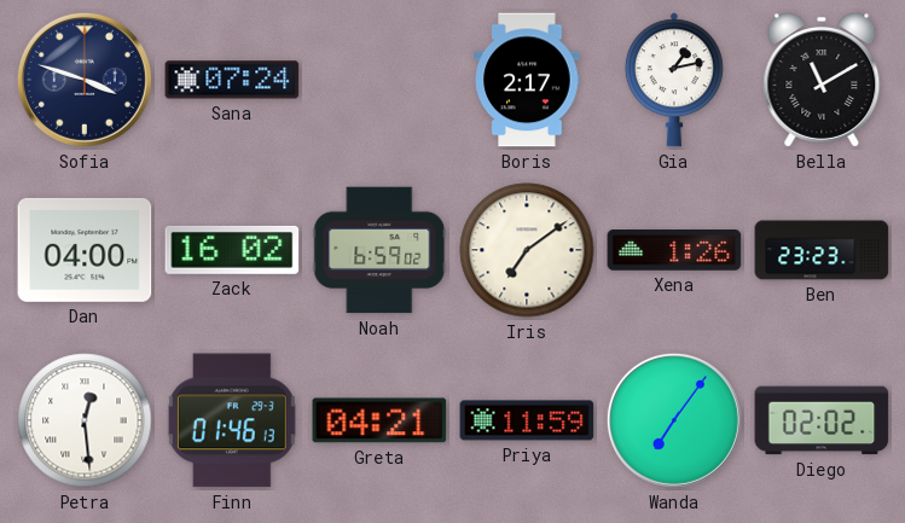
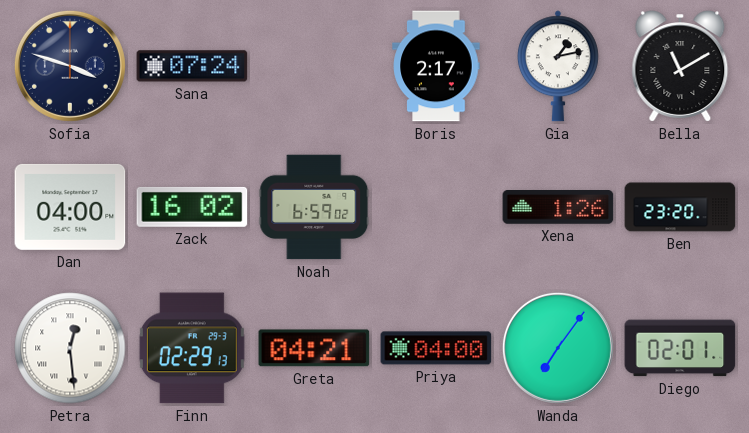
Iris: 7:09 -> none
Ben: 23:23 -> 23:20
Finn: 01:46 -> 02:29
Priya: 11:59 -> 04:00
Diego: 02:02 -> 02:01
